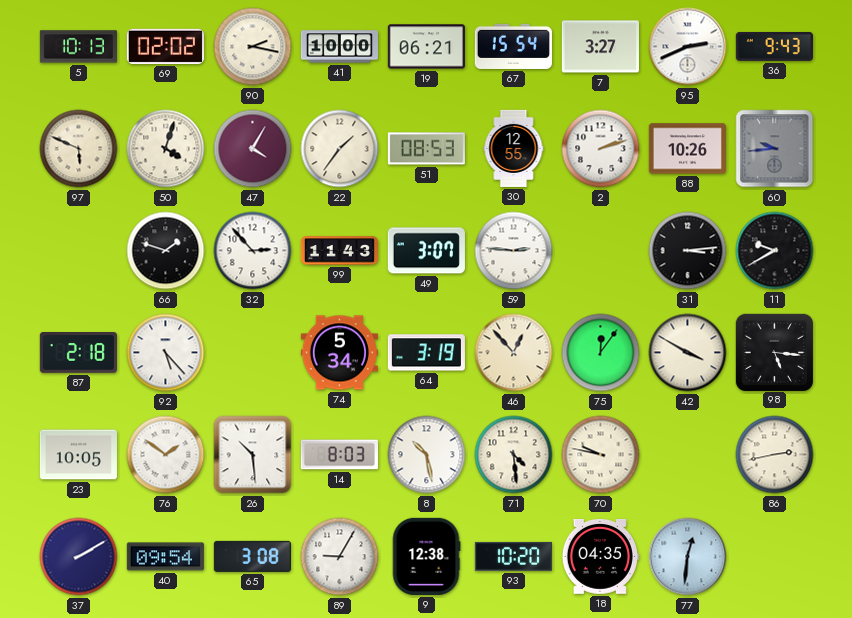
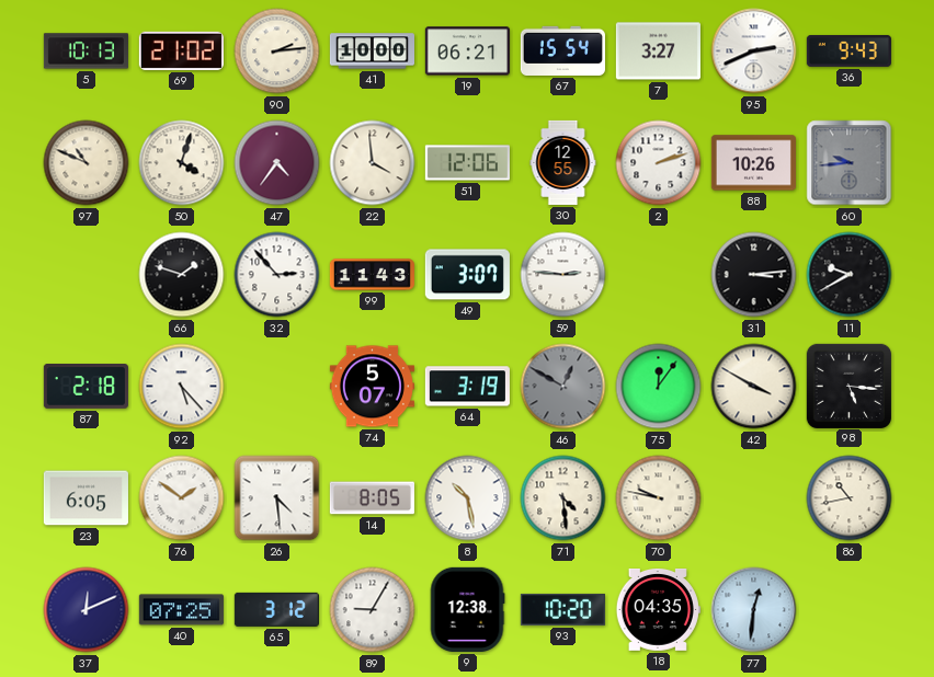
69: 02:02 -> 21:02
90: 2:17 -> 2:14
97: 5:49 -> 10:49
47: 4:05 -> 4:36
22: 1:36 -> 3:59
51: 08:53 -> 12:06
74: 5:34 -> 5:07
46: 12:53 -> 12:50
46 dial: cream -> grey
23: 10:05 -> 6:05
26: 10:29 -> 4:29
14: 8:03 -> 8:05
86: 2:43 -> 10:43
37: 2:10 -> 12:11
40: 09:54 -> 07:25
65: 3:08 -> 3:12
